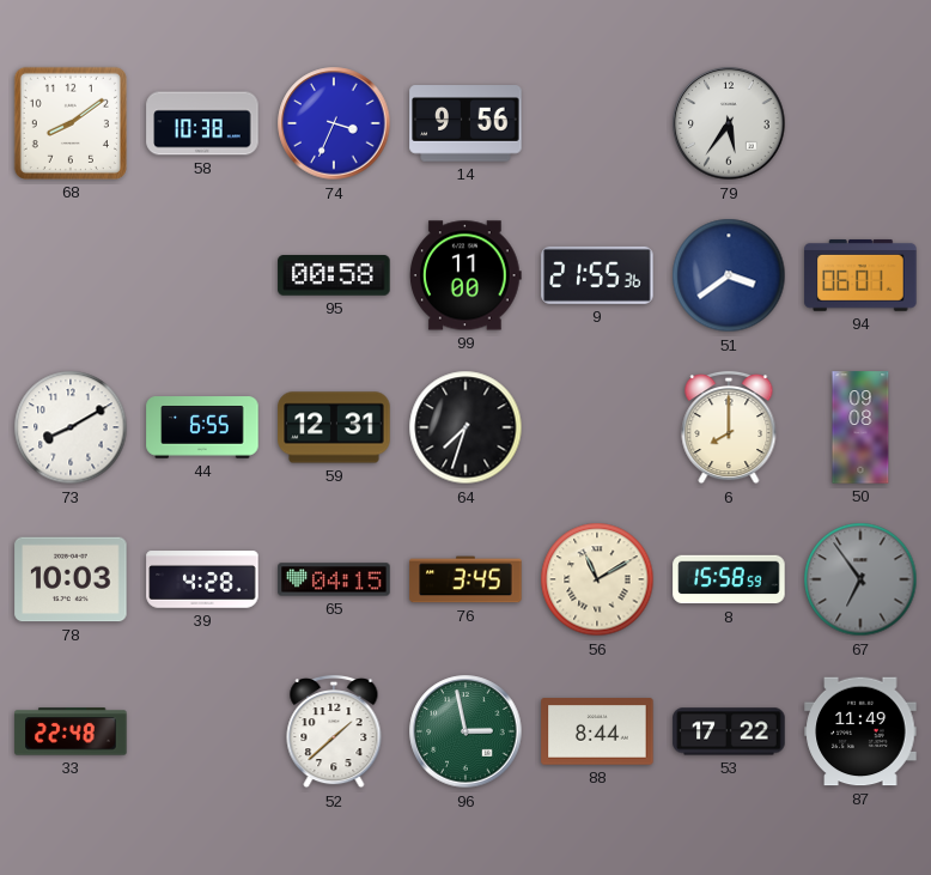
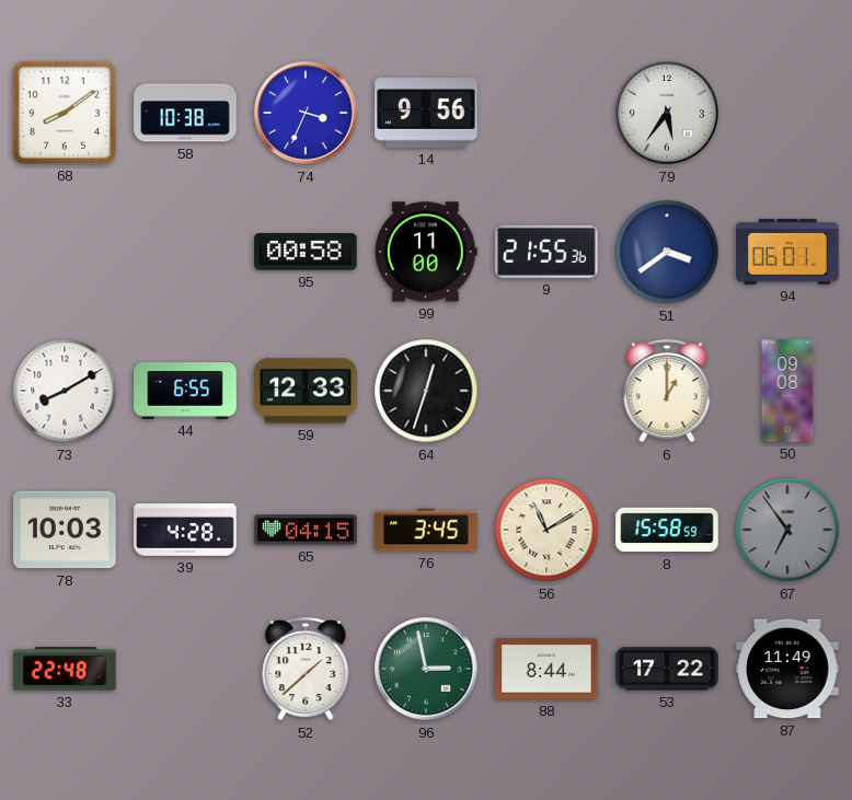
59: 12:31 -> 12:33
64: 7:33 -> 12:33
6: 8:00 -> 1:00
